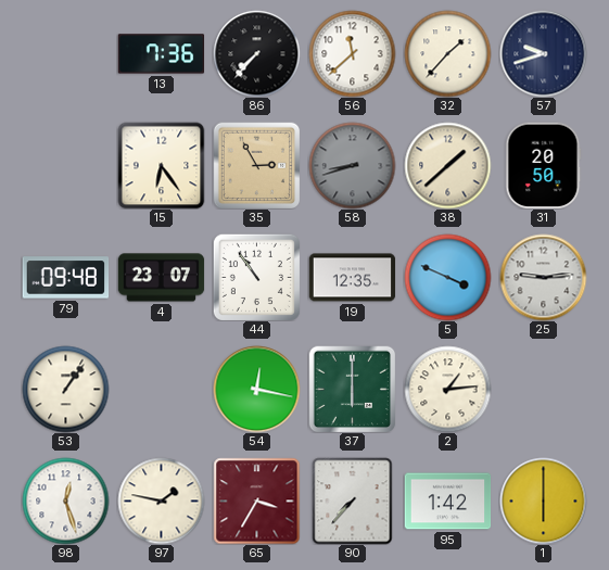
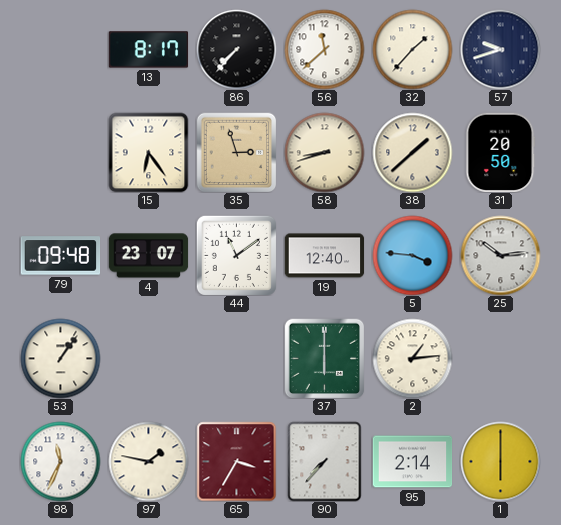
13: 7:36 -> 8:17
35: 2:55 -> 2:57
58 dial: grey -> cream
44: 10:54 -> 11:09
19: 12:35 -> 12:40
5: 3:49 -> 3:46
25: 9:14 -> 10:14
54: 12:17 -> none
98: 12:27 -> 11:34
95: 1:42 -> 2:14
